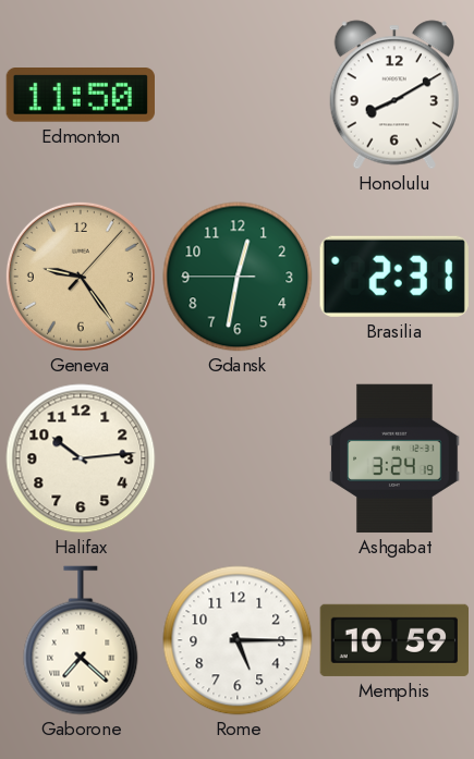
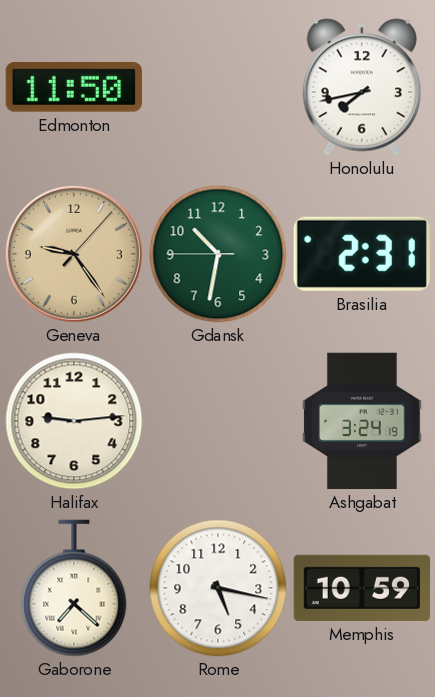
Honolulu: 8:10 -> 7:43
Gdansk: 12:31 -> 10:31
Halifax: 10:14 -> 9:14
Rome: 5:15 -> 5:17
